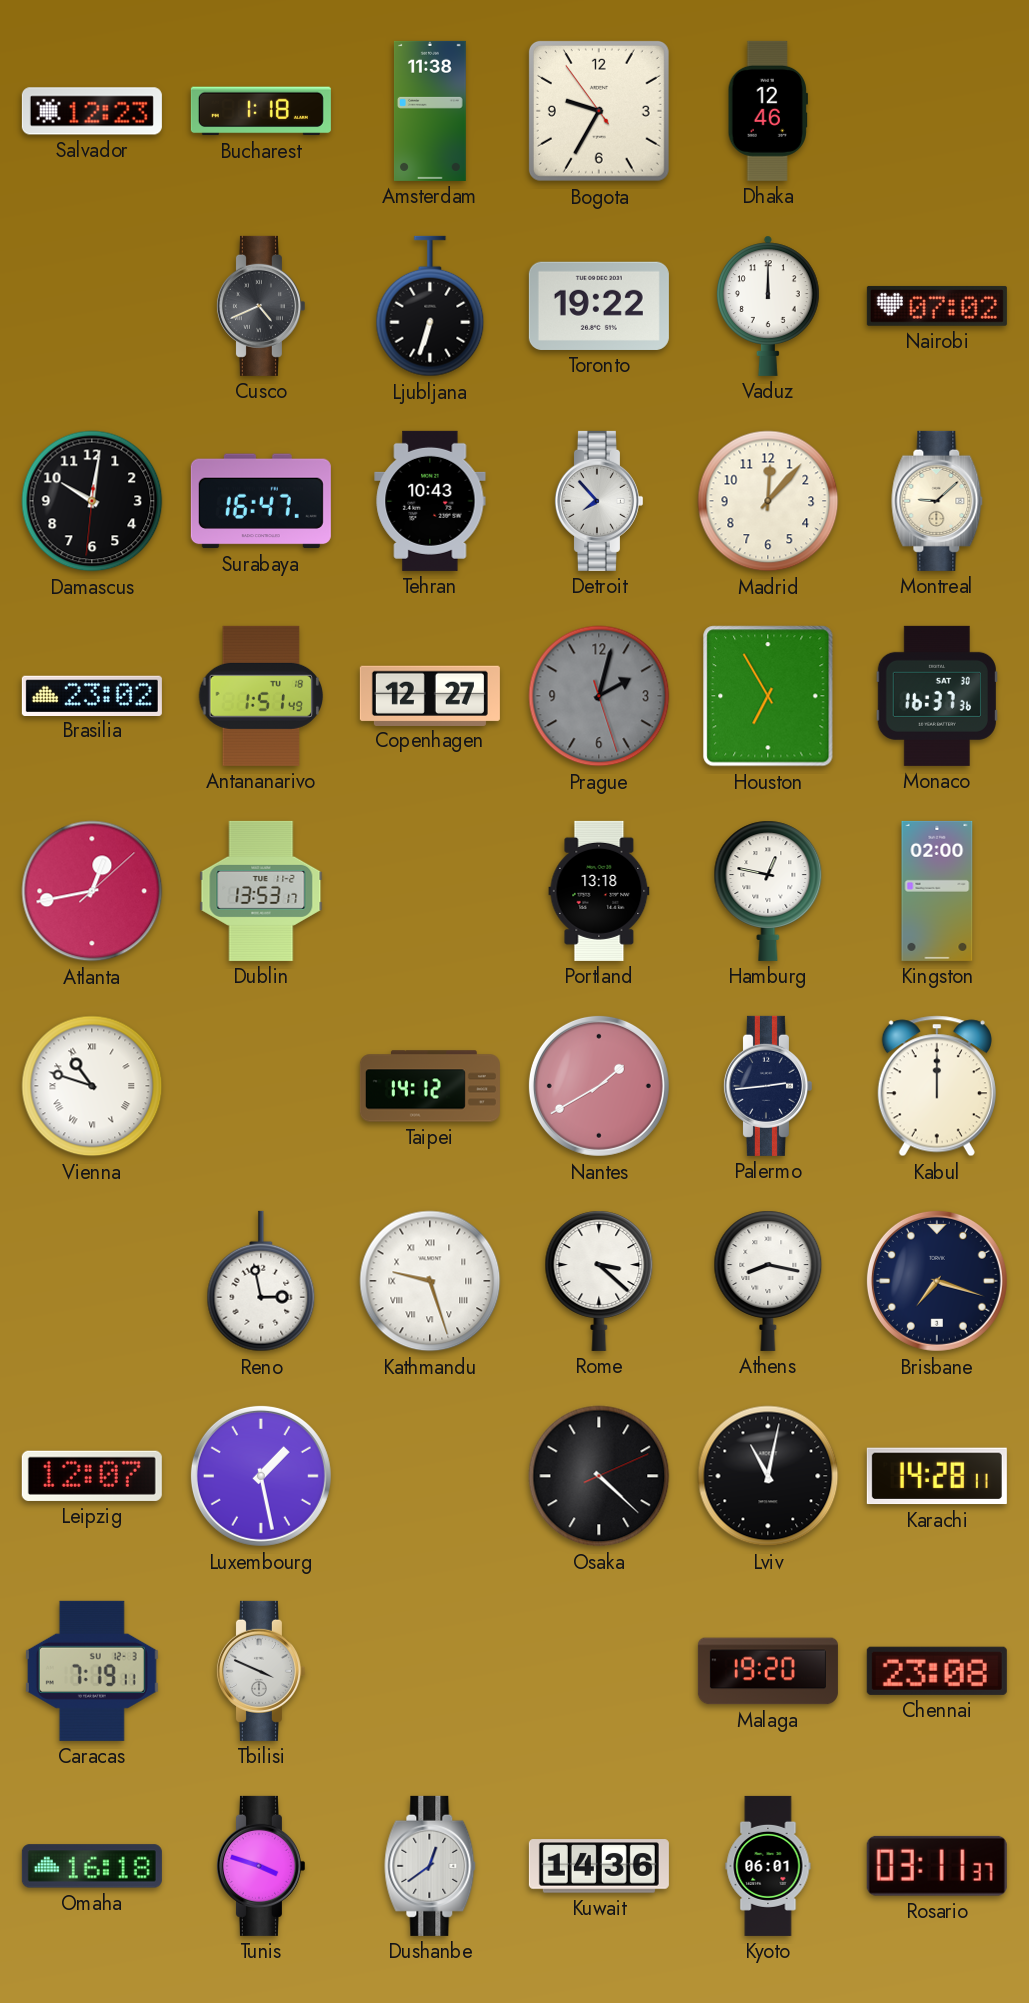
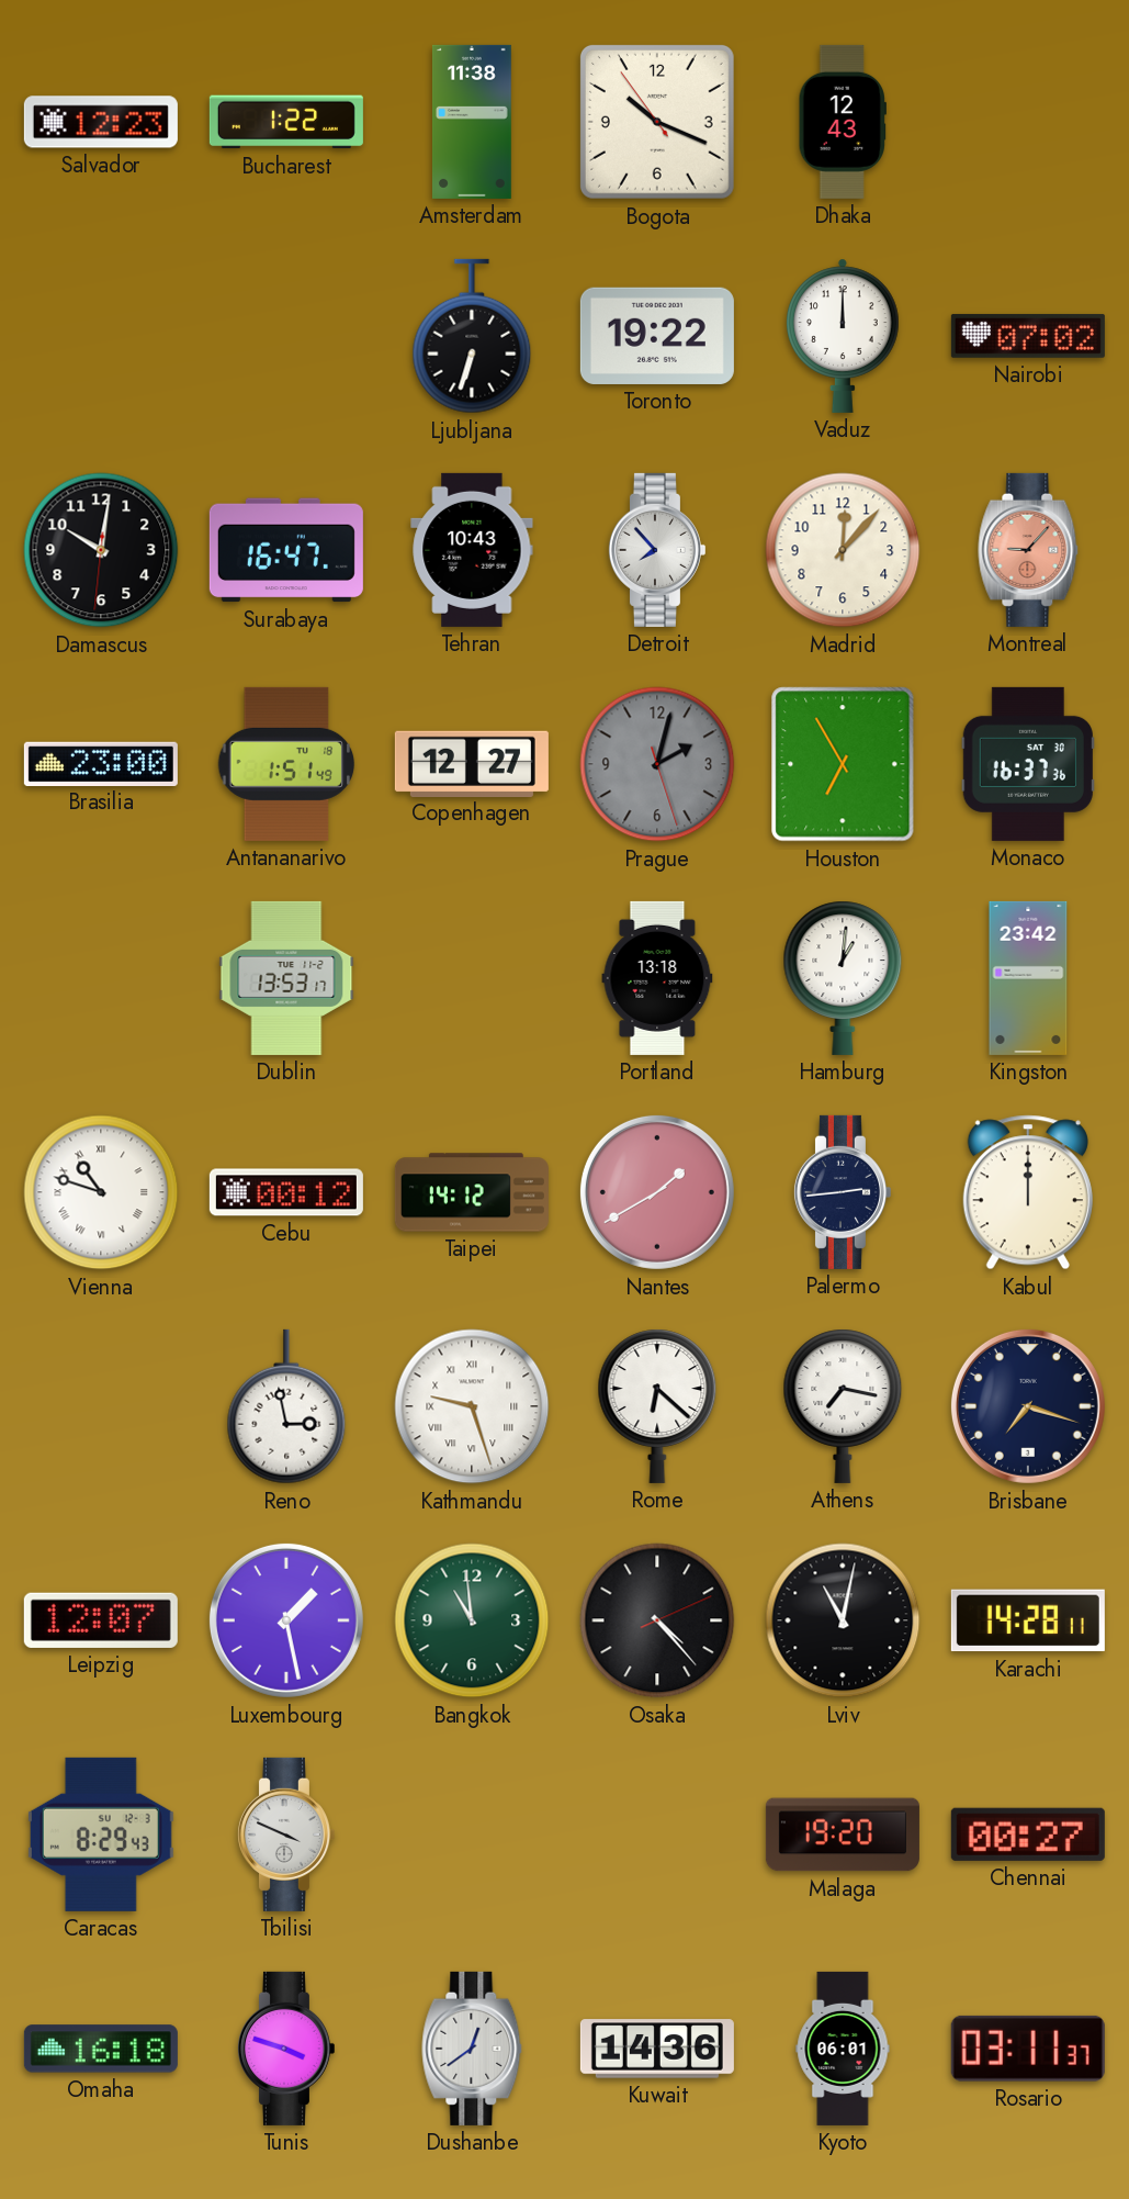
Bucharest: 1:18 -> 1:22
Bogota: 9:34 -> 10:18
Dhaka: 12:46 -> 12:43
Cusco: 4:41 -> none
Montreal: 9:08 -> 9:07
Montreal dial: cream -> salmon
Brasilia: 23:02 -> 23:00
Atlanta: 12:43 -> none
Hamburg: 12:47 -> 1:01
Kingston: 02:00 -> 23:42
Cebu: none -> 00:12
Rome: 3:22 -> 6:22
Athens: 8:17 -> 7:17
Bangkok: none -> 10:59
Osaka: 4:22 -> 4:23
Caracas: 7:19 -> 8:29
Chennai: 23:08 -> 00:27
